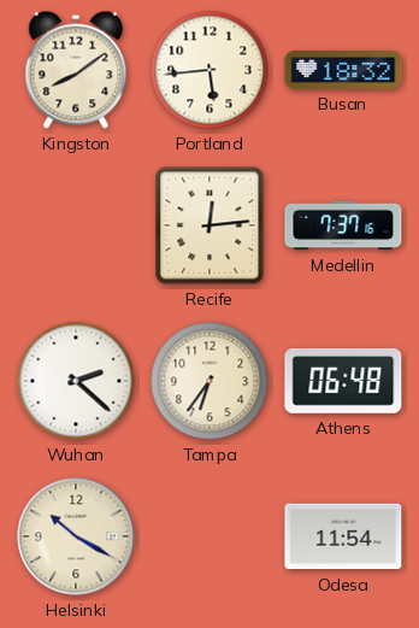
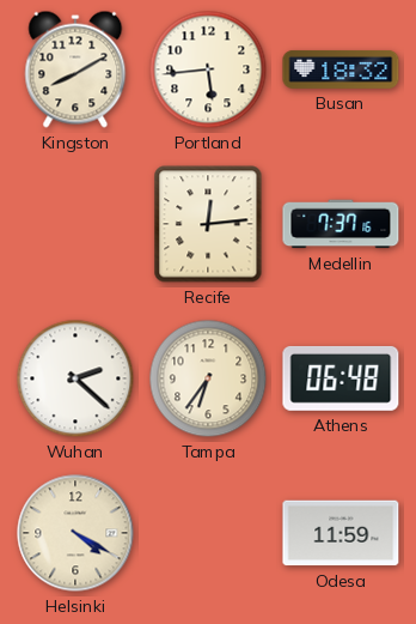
Kingston: 8:09 -> 8:10
Helsinki: 10:20 -> 4:20
Odesa: 11:54 -> 11:59
